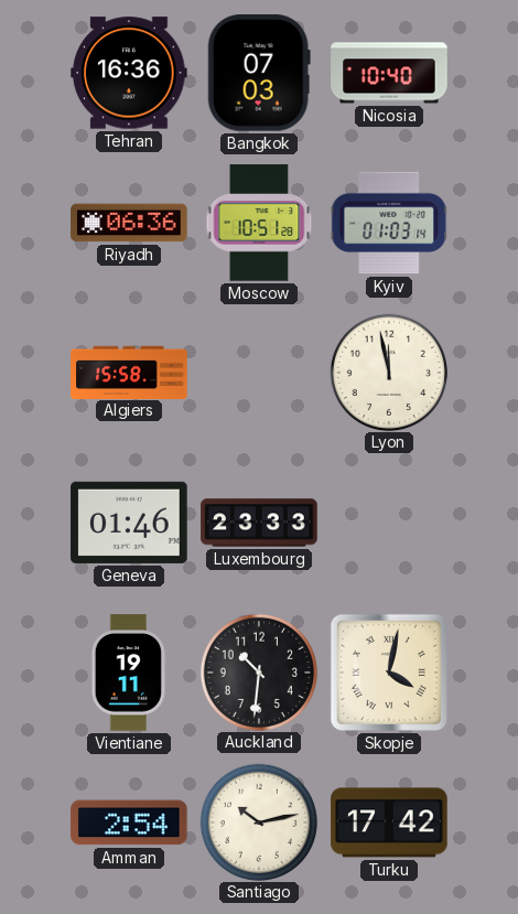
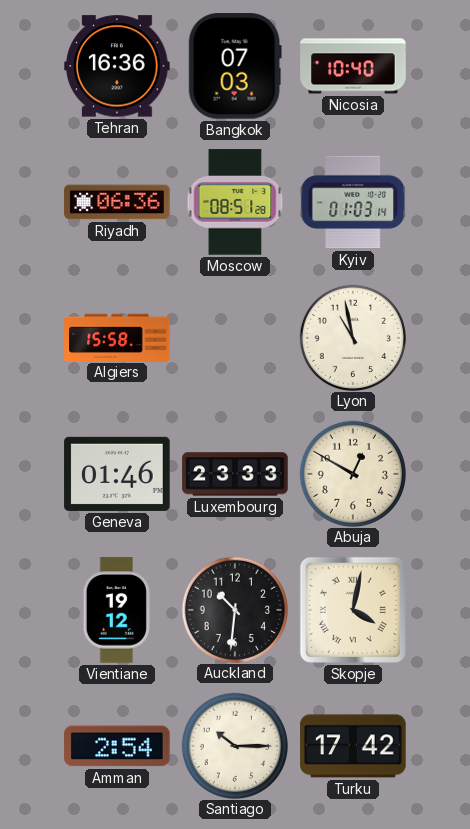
Moscow: 10:51 -> 08:51
Lyon: 11:58 -> 10:58
Abuja: none -> 12:50
Vientiane: 19:11 -> 19:12
Santiago: 10:13 -> 10:15
